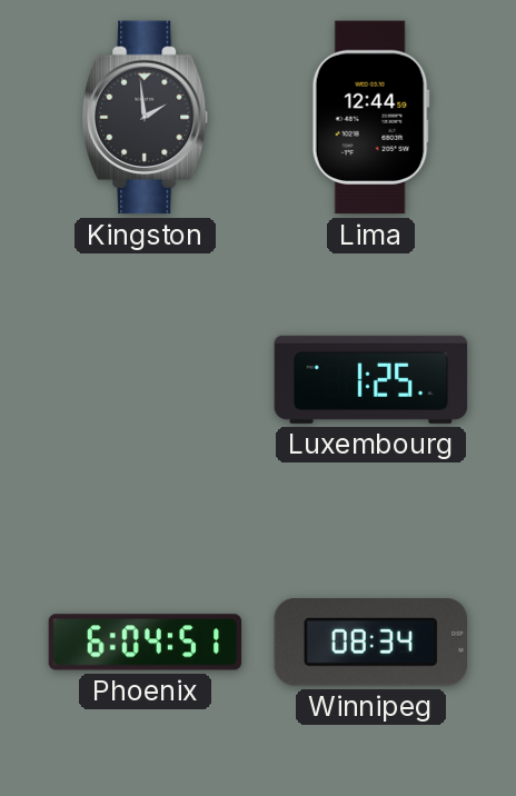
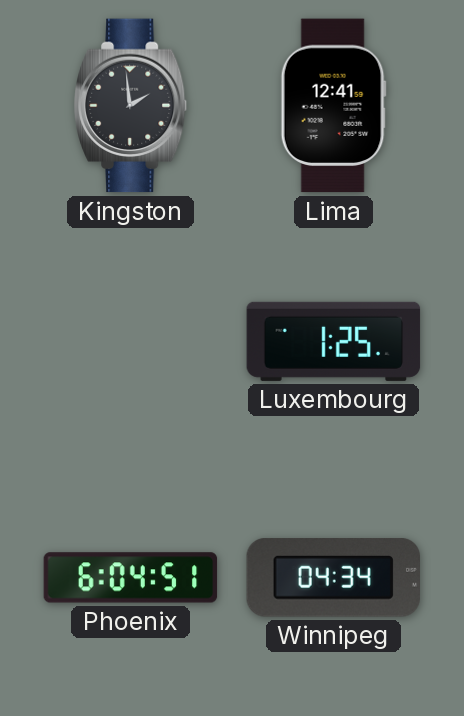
Lima: 12:44 -> 12:41
Winnipeg: 08:34 -> 04:34
